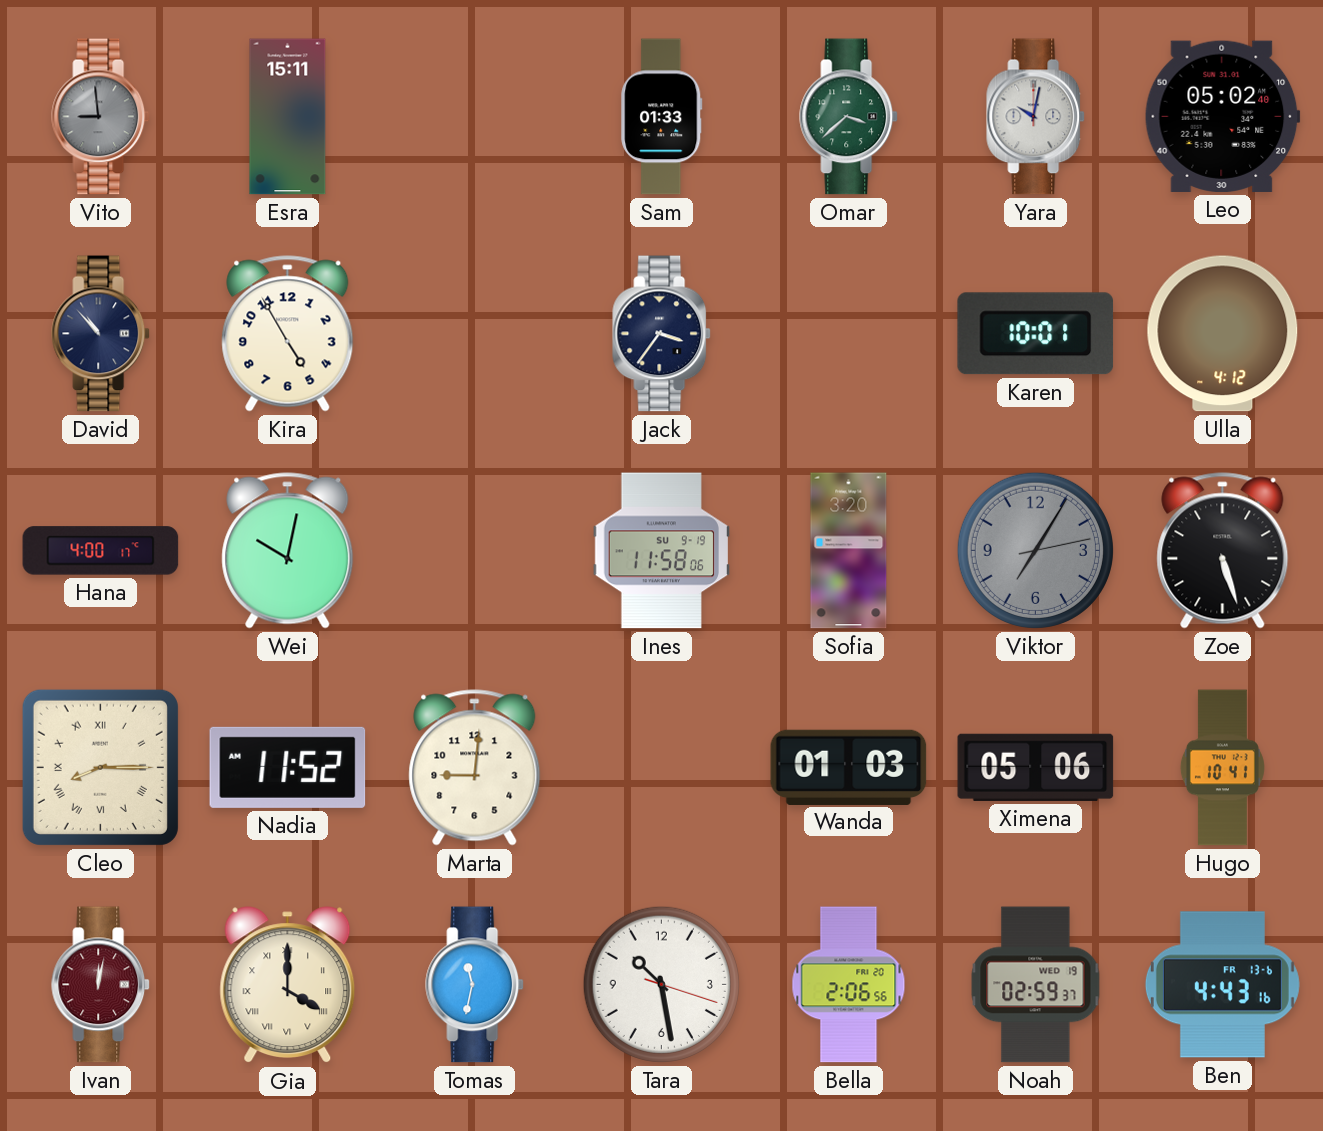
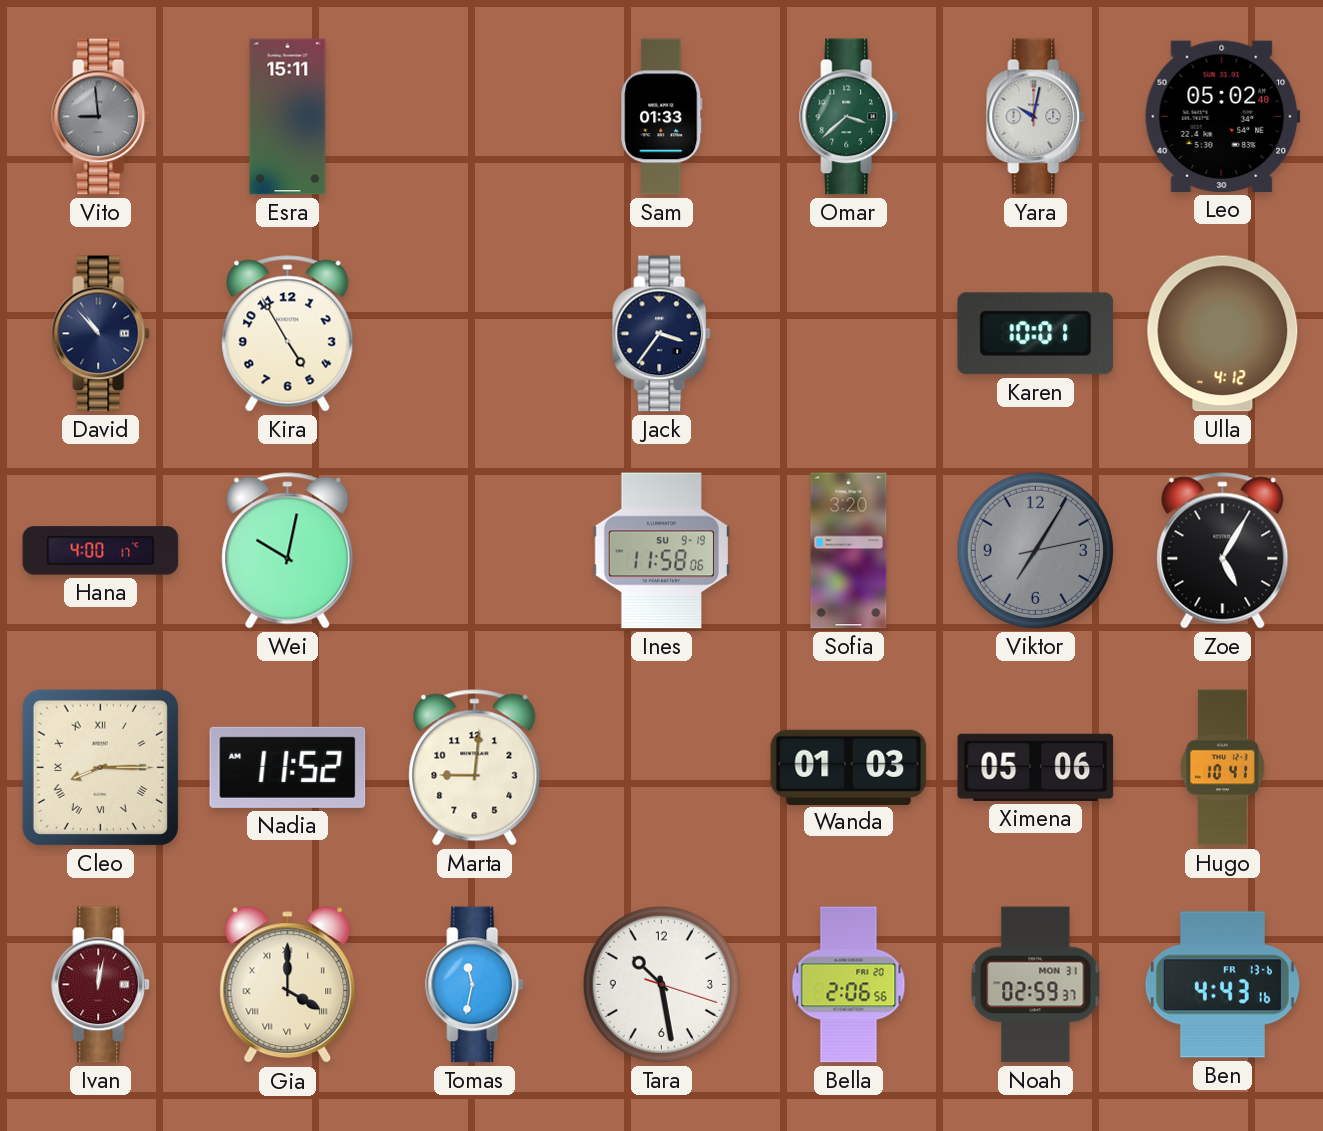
Zoe: 5:27 -> 5:05
Noah date: WED 19 -> MON 31
